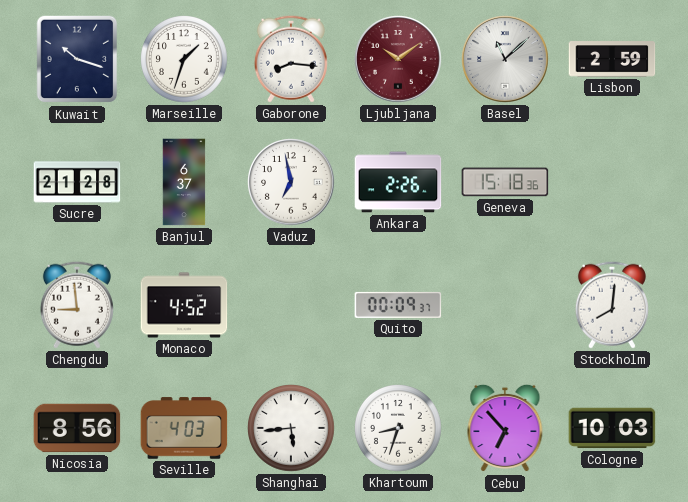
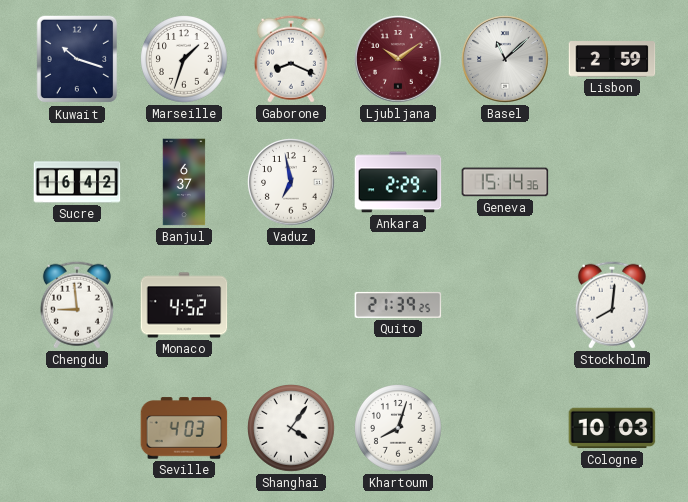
Gaborone: 8:16 -> 8:19
Sucre: 21:28 -> 16:42
Ankara: 2:26 -> 2:29
Geneva: 15:18 -> 15:14
Quito: 00:09 -> 21:39
Nicosia: 8:56 -> none
Shanghai: 5:44 -> 4:06
Khartoum: 8:33 -> 8:03
Cebu: 6:53 -> none
